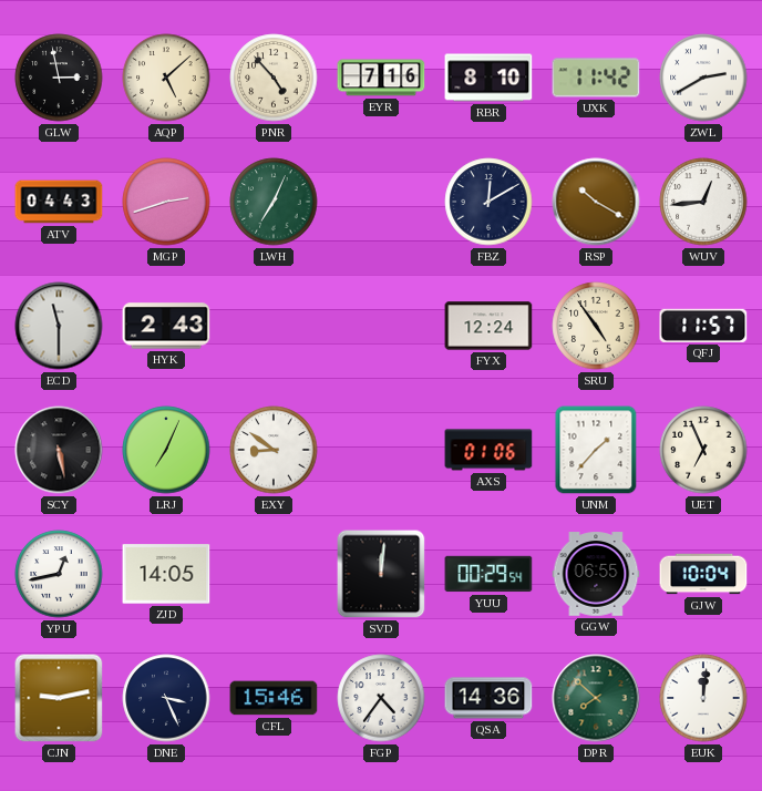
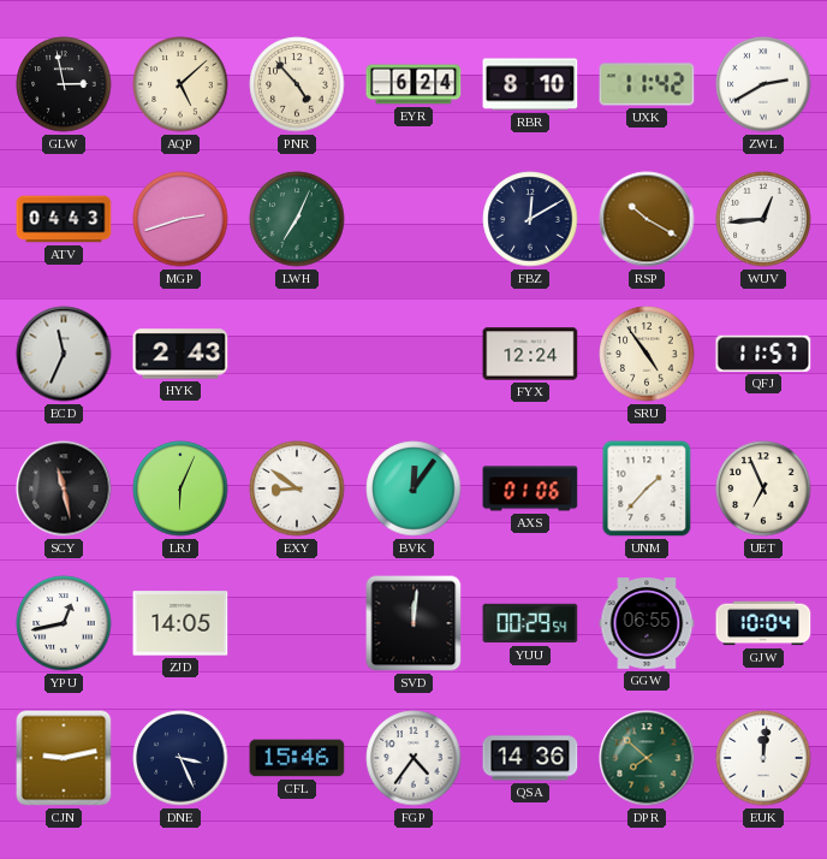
EYR: 7:16 -> 6:24
ECD: 11:30 -> 11:34
SCY: 5:28 -> 11:28
LRJ: 7:04 -> 6:04
BVK: none -> 12:06
